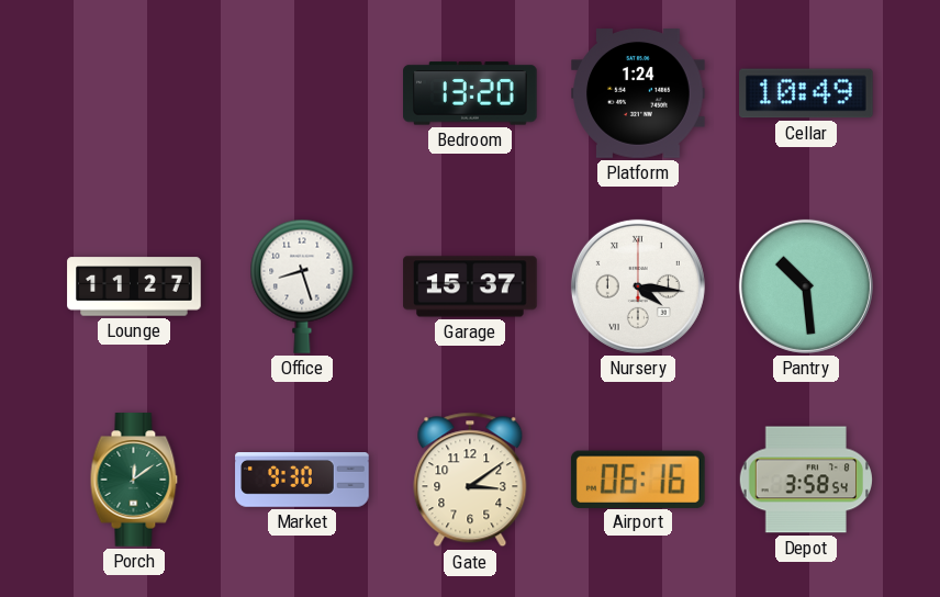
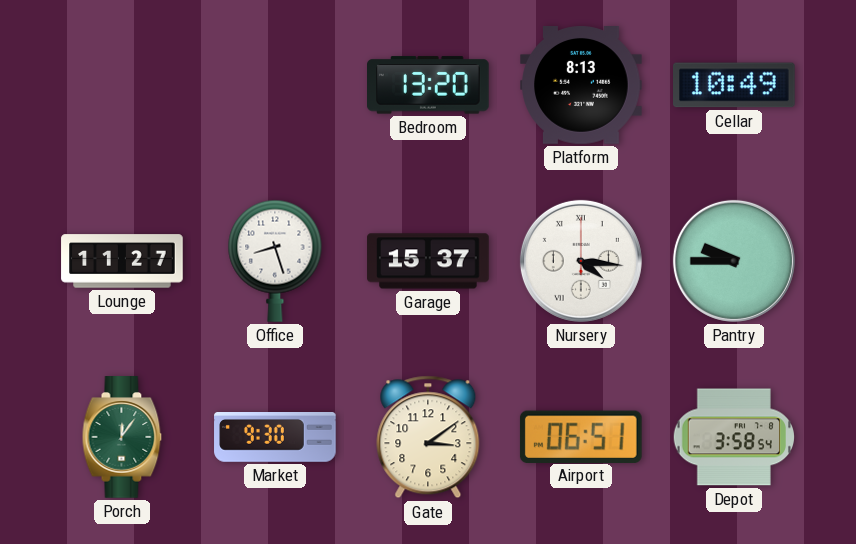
Platform: 1:24 -> 8:13
Pantry: 10:29 -> 9:45
Porch: 12:09 -> 12:06
Airport: 06:16 -> 06:51
